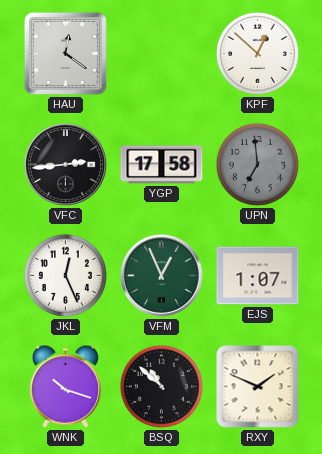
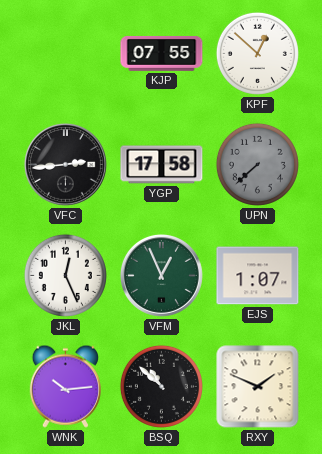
HAU: 12:21 -> none
KJP: none -> 07:55
UPN: 6:59 -> 7:38
WNK: 10:18 -> 10:14
